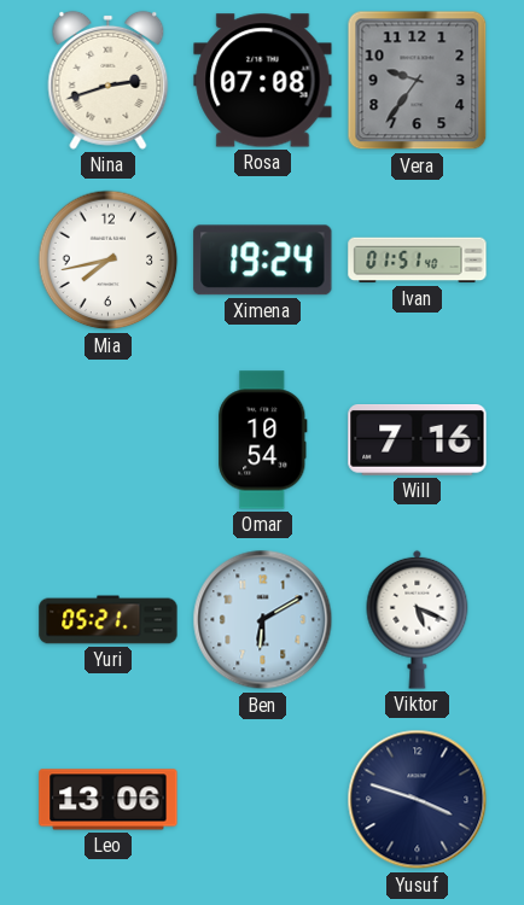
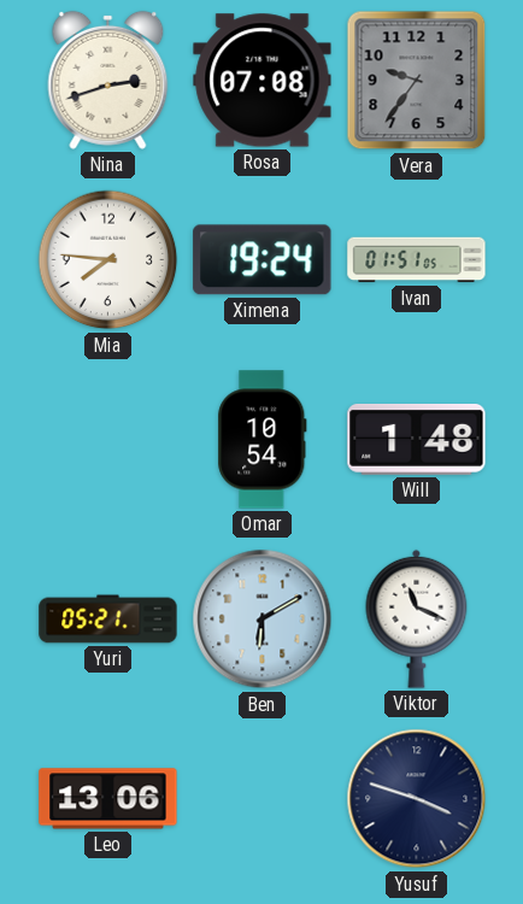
Mia: 7:43 -> 7:46
Ivan: 01:51:40 -> 01:51:05
Will: 7:16 -> 1:48
Viktor: 5:19 -> 11:19
